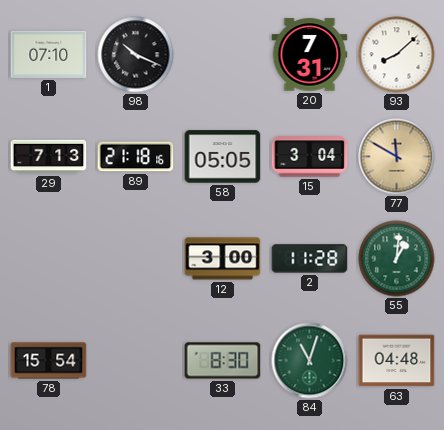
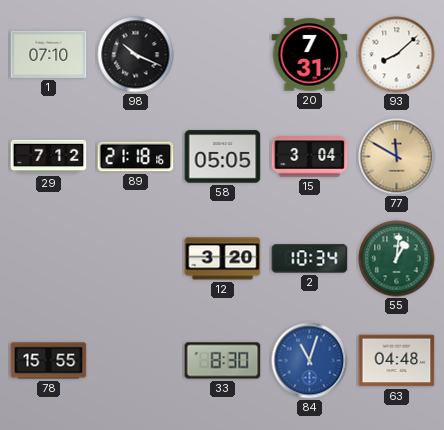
29: 7:13 -> 7:12
12: 3:00 -> 3:20
2: 11:28 -> 10:34
78: 15:54 -> 15:55
84 dial: green -> blue
